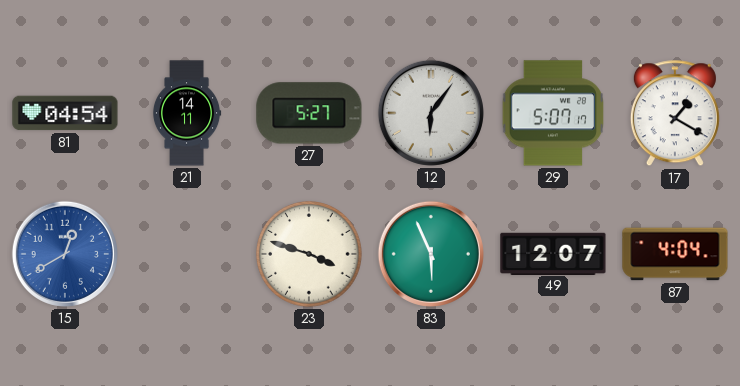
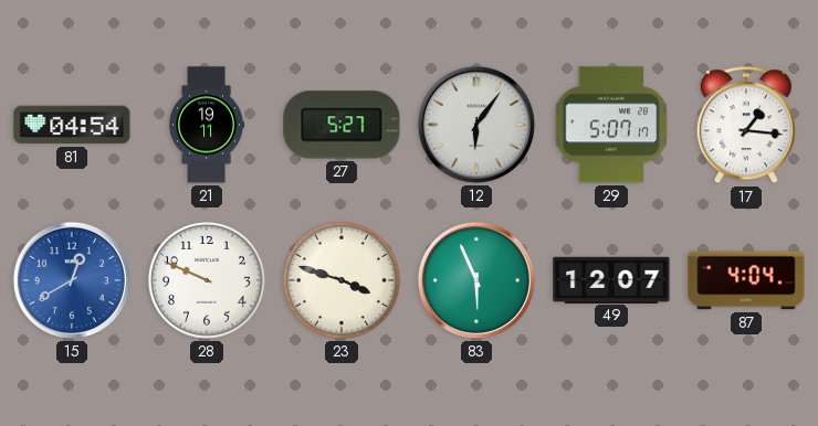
21: 14:11 -> 19:11
17: 1:20 -> 1:16
28: none -> 9:49
